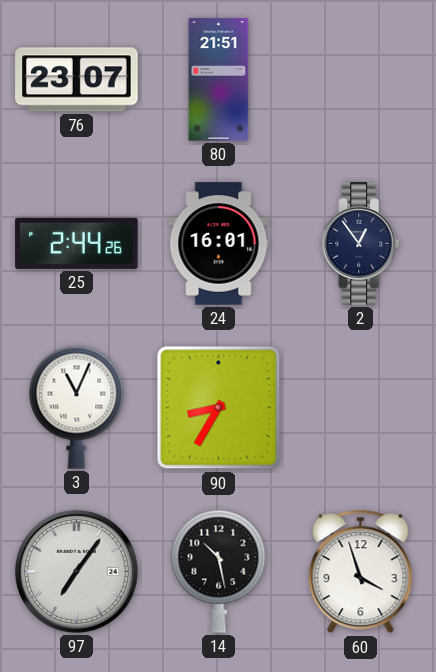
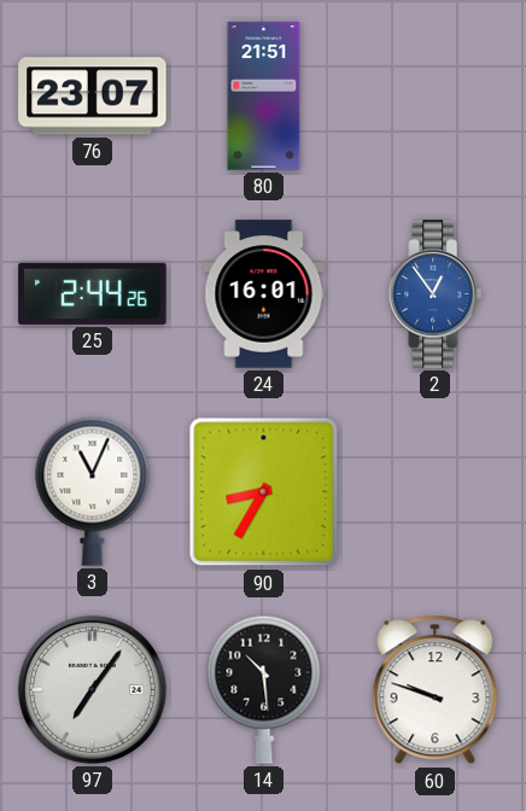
2 dial: navy -> blue
14: 10:28 -> 10:29
60: 3:57 -> 9:48
